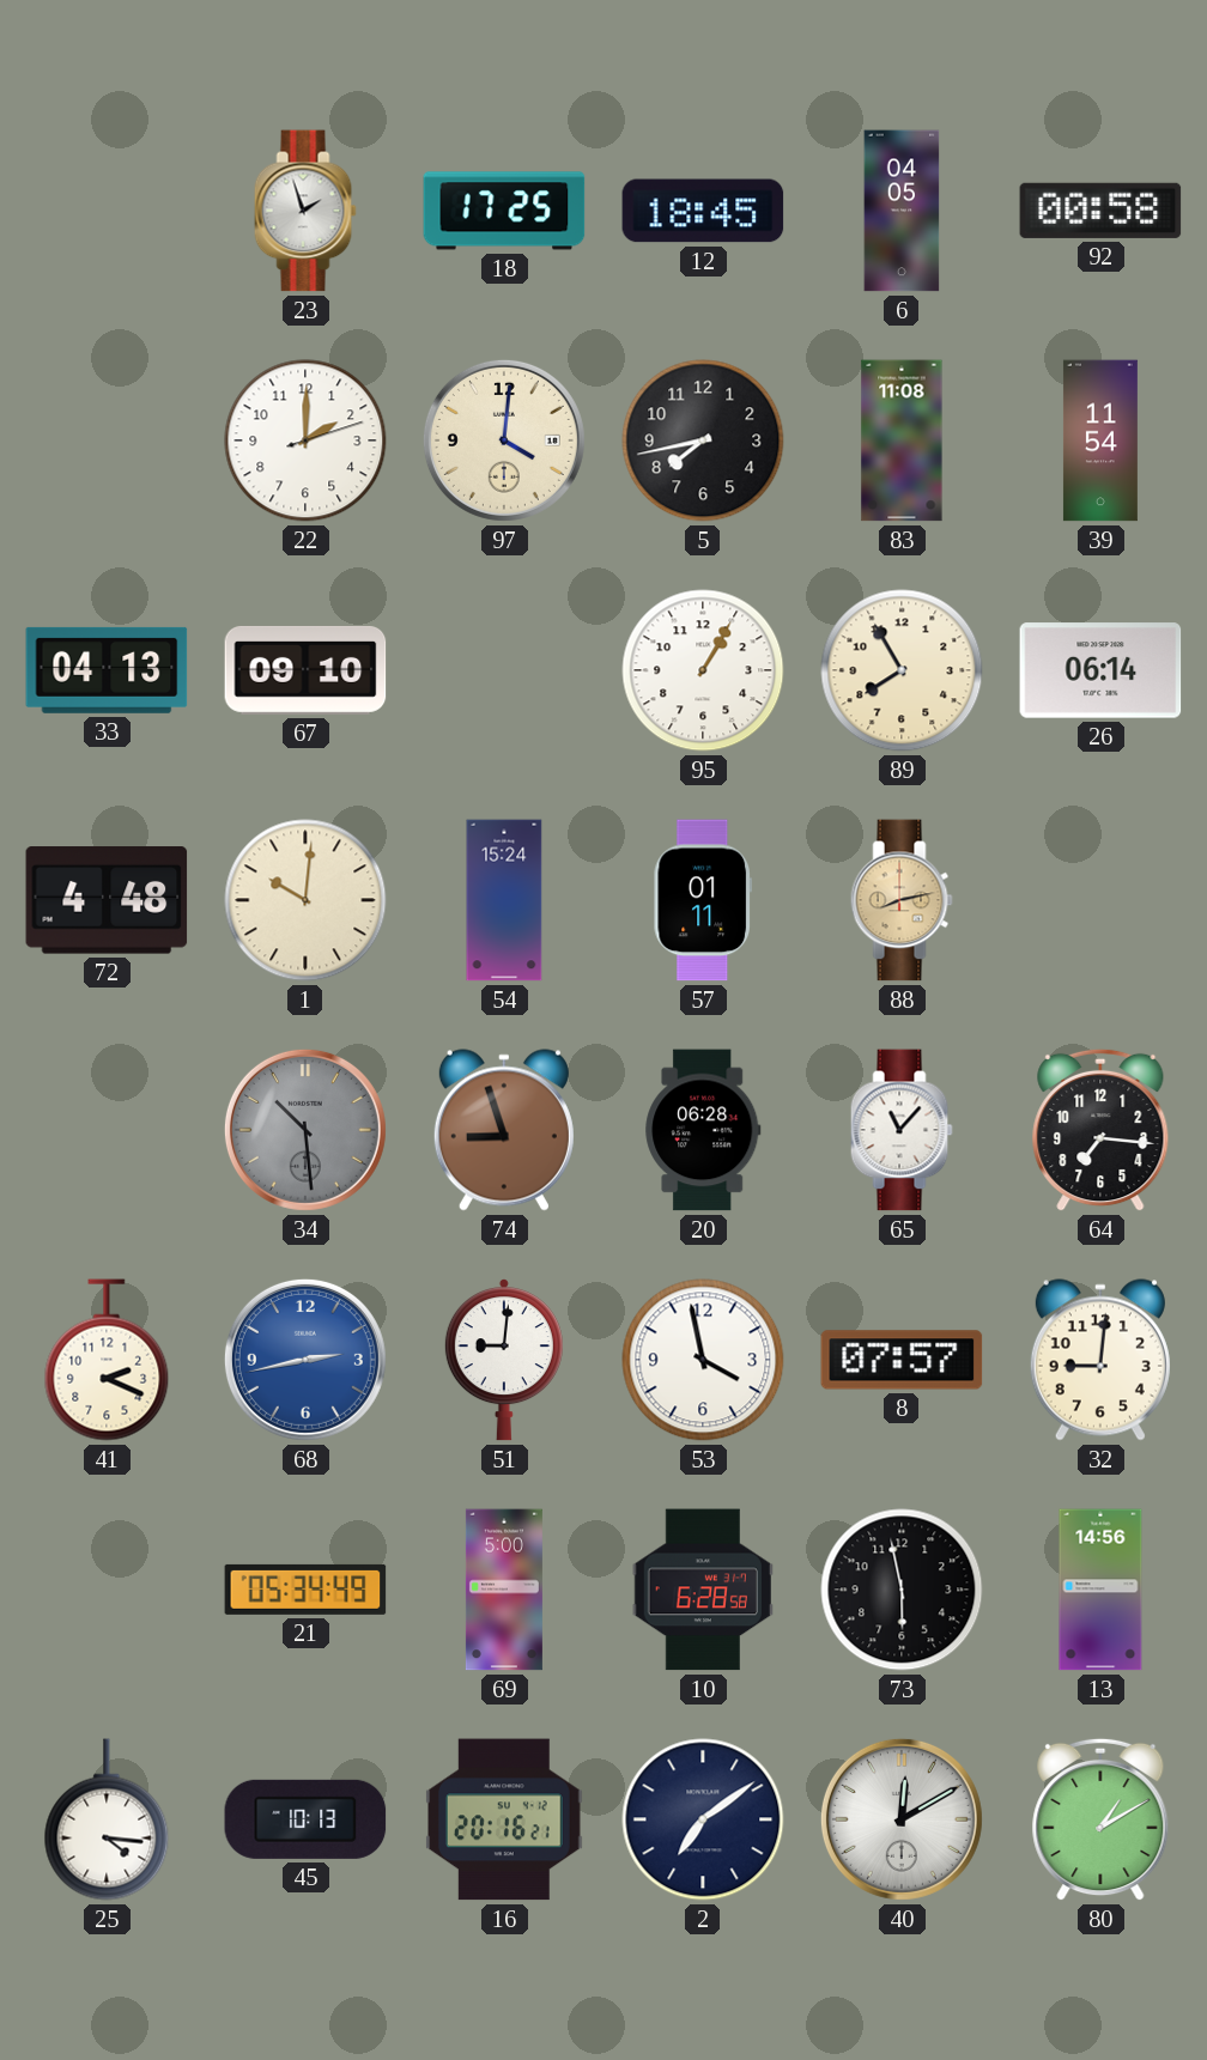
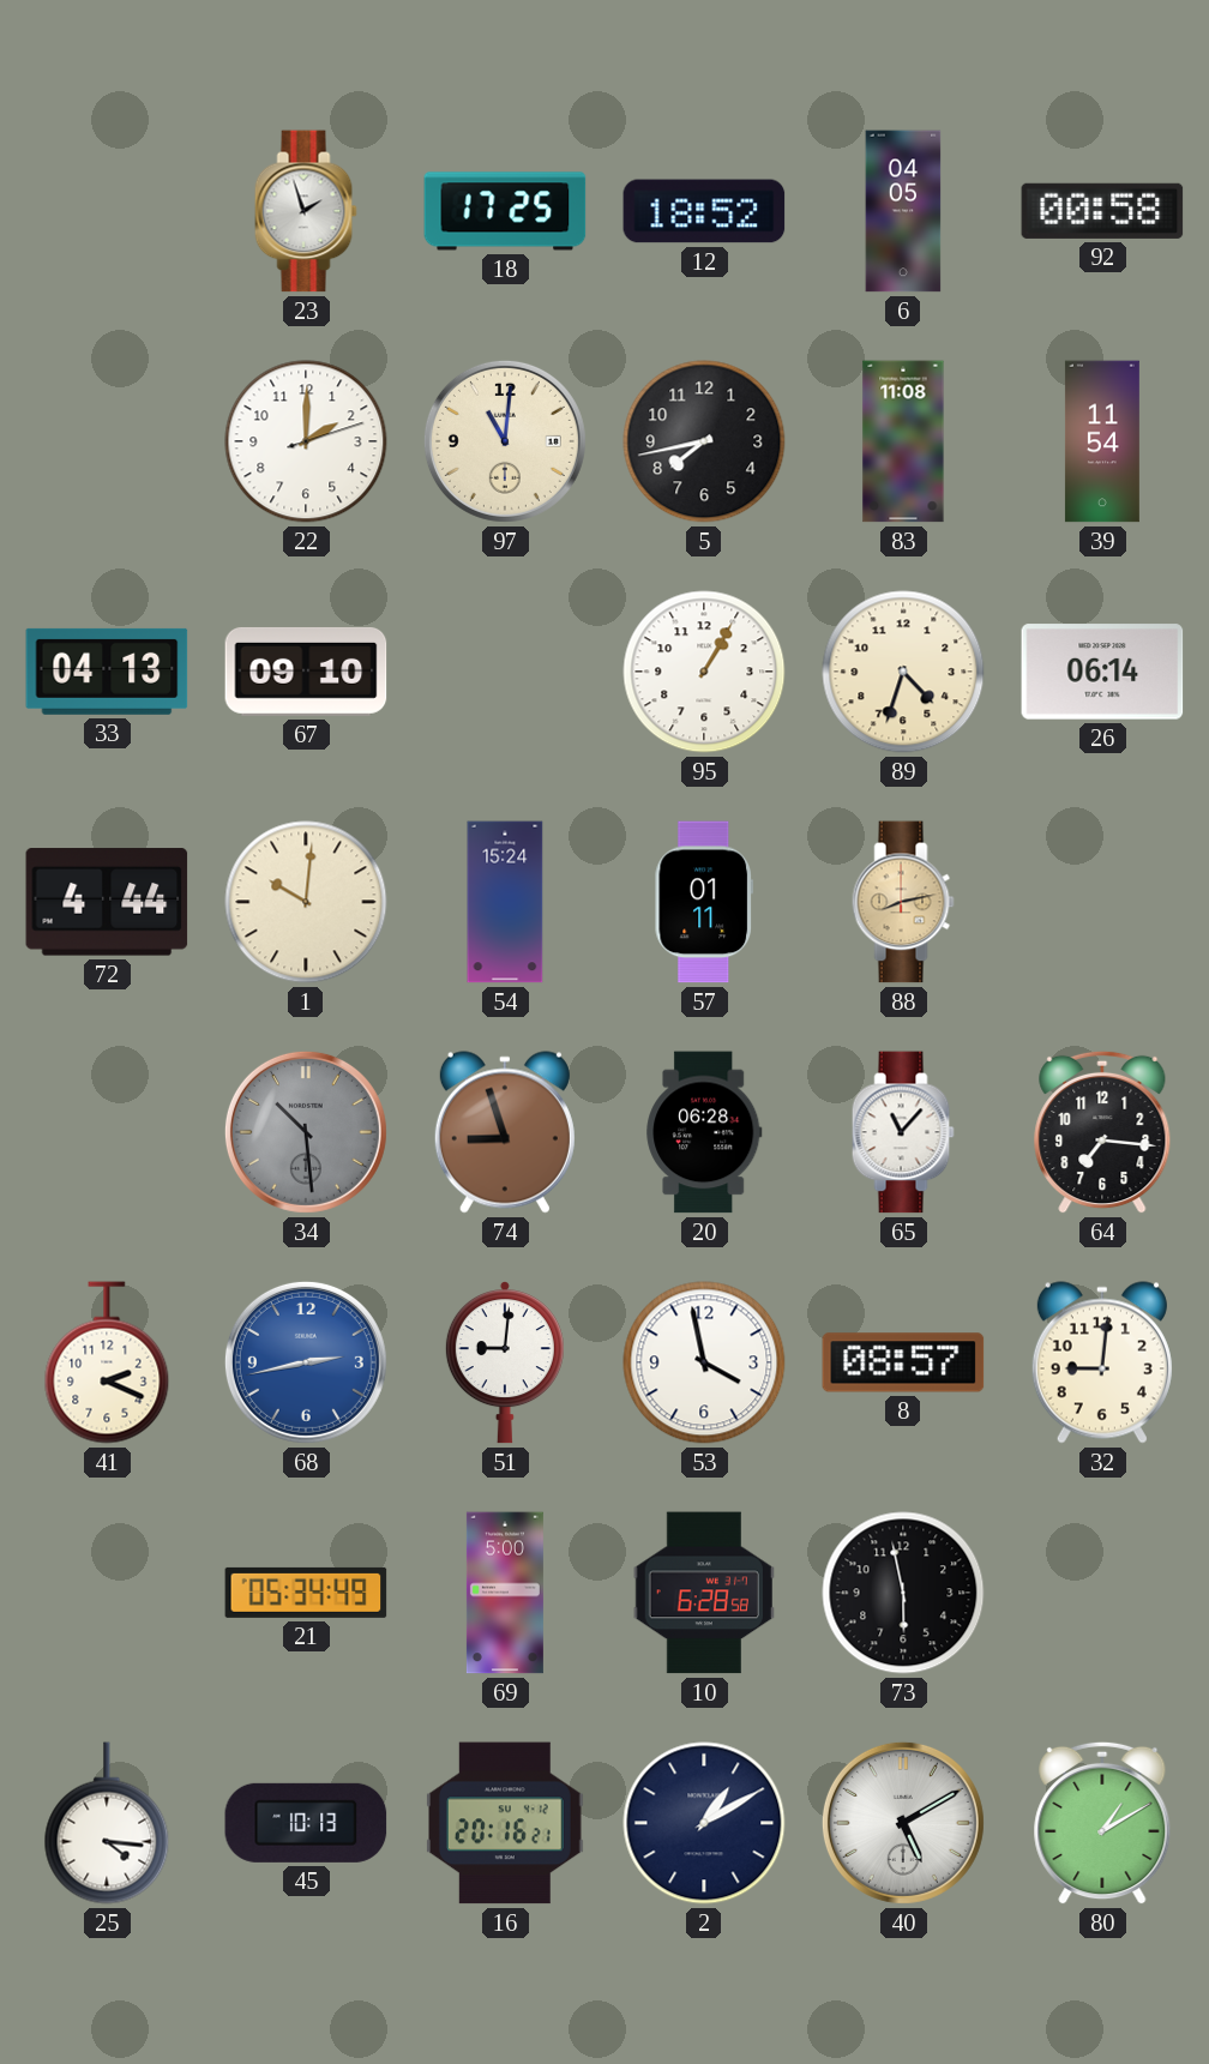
12: 18:45 -> 18:52
97: 4:01 -> 11:01
89: 7:55 -> 4:33
72: 4:48 -> 4:44
8: 07:57 -> 08:57
13: 14:56 -> none
2: 7:09 -> 1:10
40: 12:10 -> 5:10
